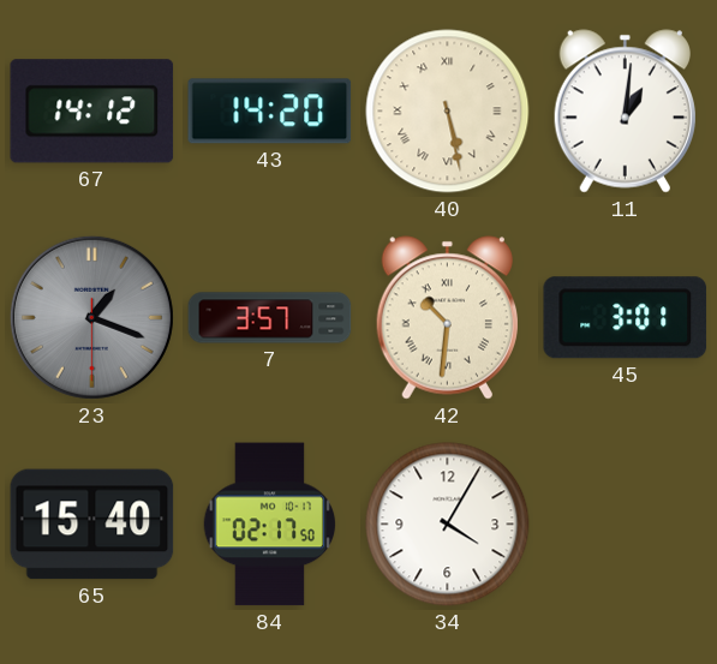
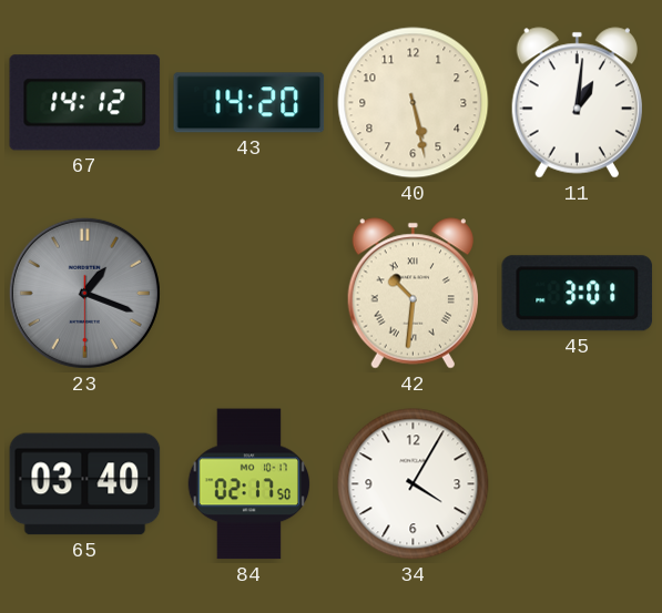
40 numerals: Roman -> Arabic
7: 3:57 -> none
65: 15:40 -> 03:40
